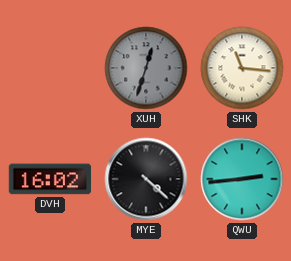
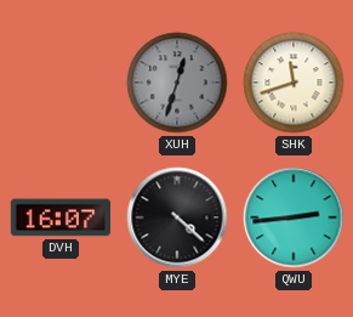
SHK: 11:16 -> 11:42
DVH: 16:02 -> 16:07
